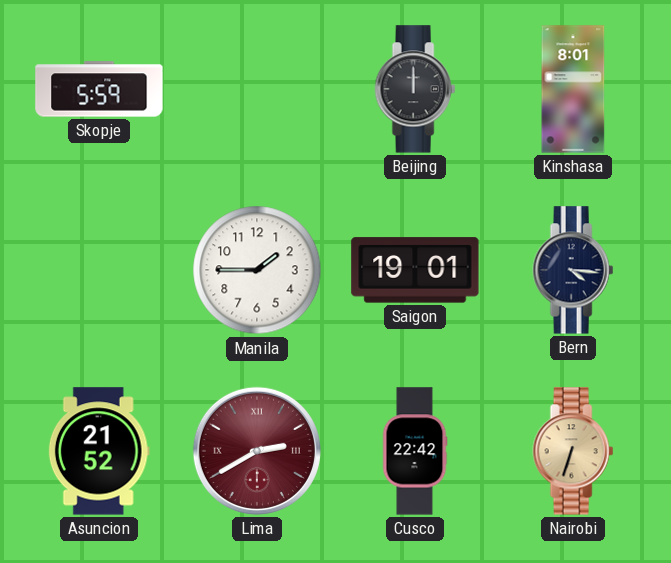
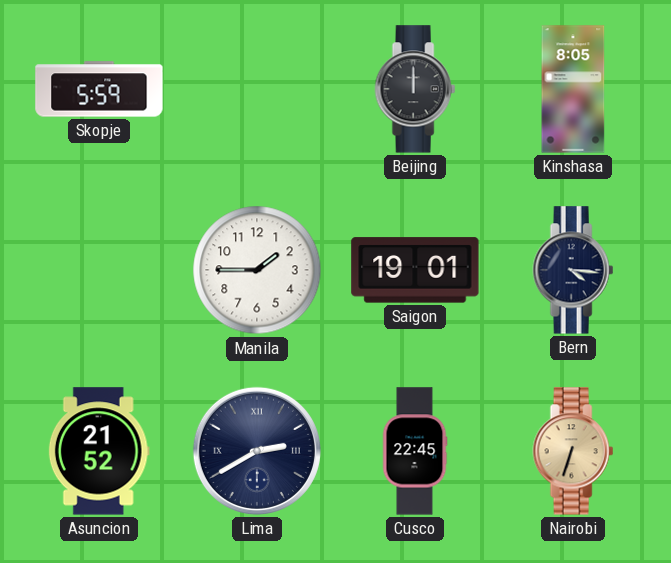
Kinshasa: 8:01 -> 8:05
Lima dial: burgundy -> navy
Cusco: 22:42 -> 22:45
